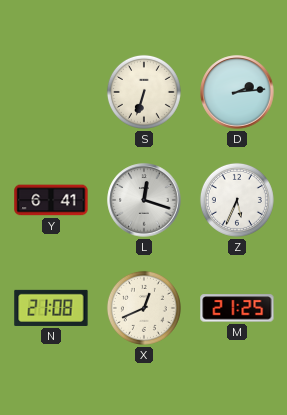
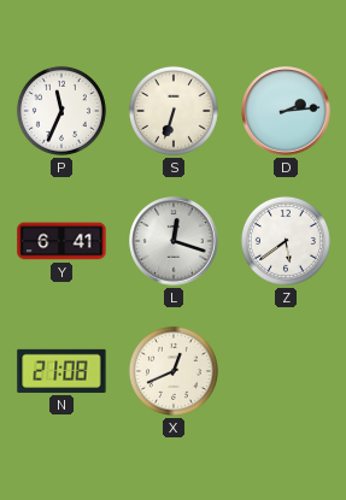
P: none -> 11:34
Z: 5:34 -> 5:39
M: 21:25 -> none
